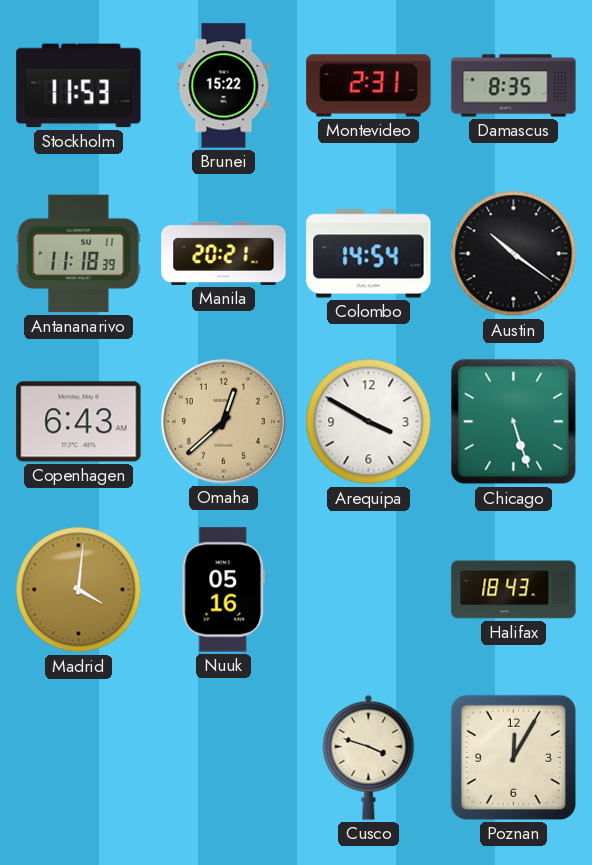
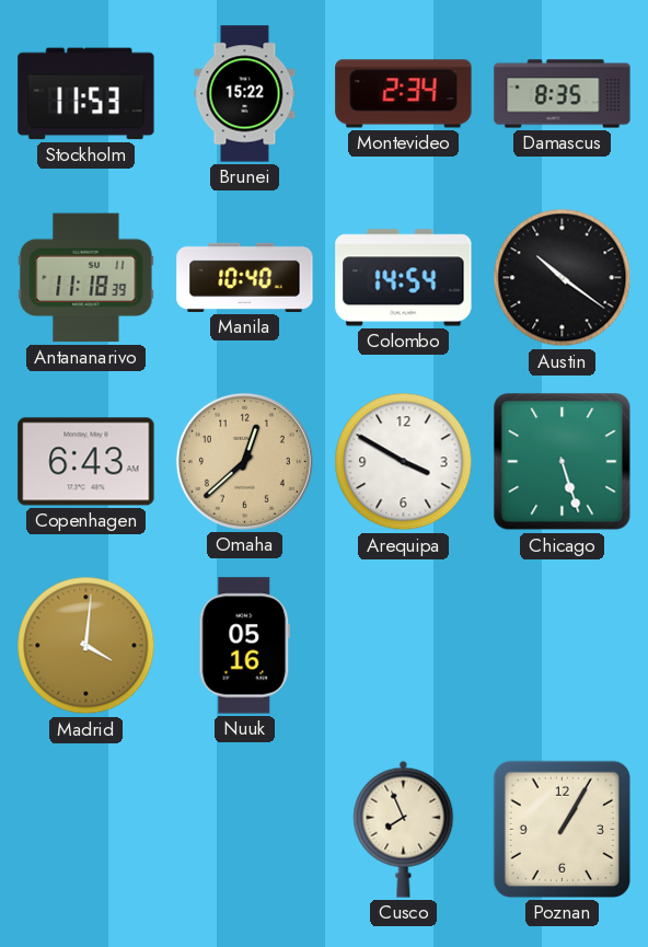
Montevideo: 2:31 -> 2:34
Manila: 20:21 -> 10:40
Halifax: 18:43 -> none
Cusco: 3:48 -> 7:56
Poznan: 12:05 -> 1:05
